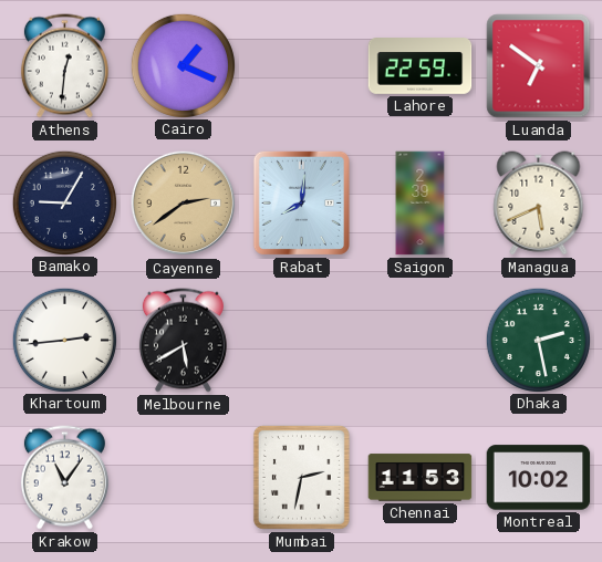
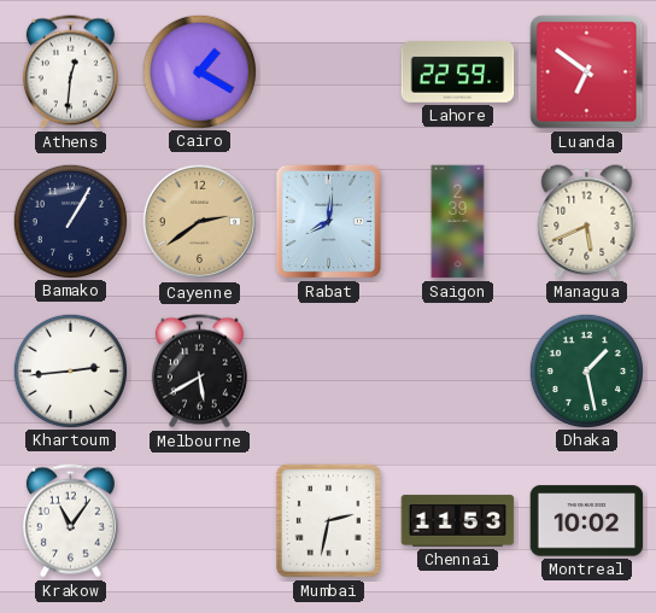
Cairo: 1:19 -> 1:20
Bamako: 9:05 -> 1:05
Dhaka: 2:28 -> 1:28
